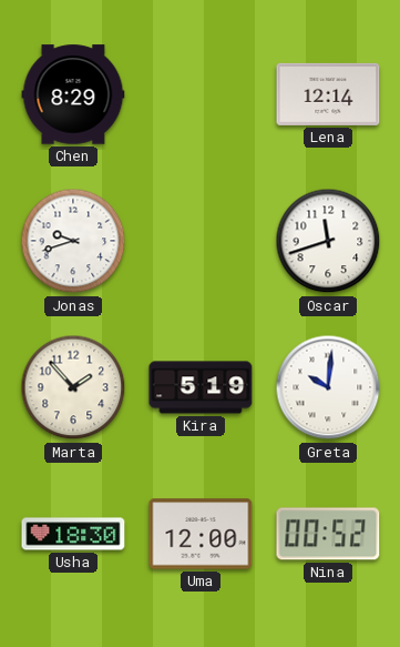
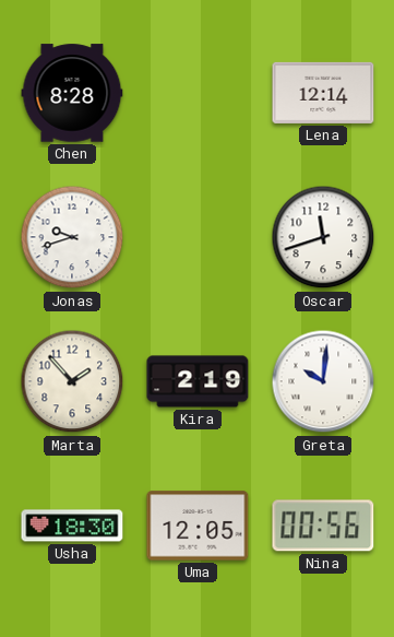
Chen: 8:29 -> 8:28
Kira: 5:19 -> 2:19
Uma: 12:00 -> 12:05
Nina: 00:52 -> 00:56
